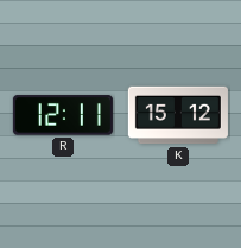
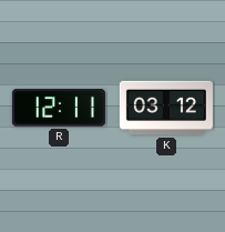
K: 15:12 -> 03:12
